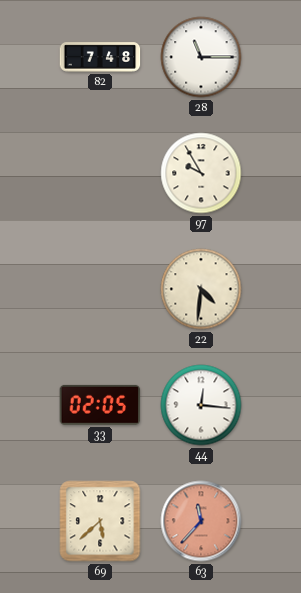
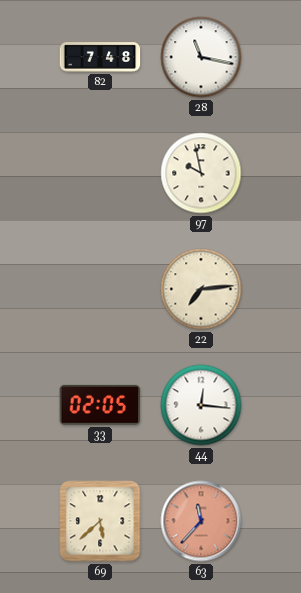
28: 11:15 -> 11:17
97: 9:55 -> 9:58
22: 4:31 -> 7:14
